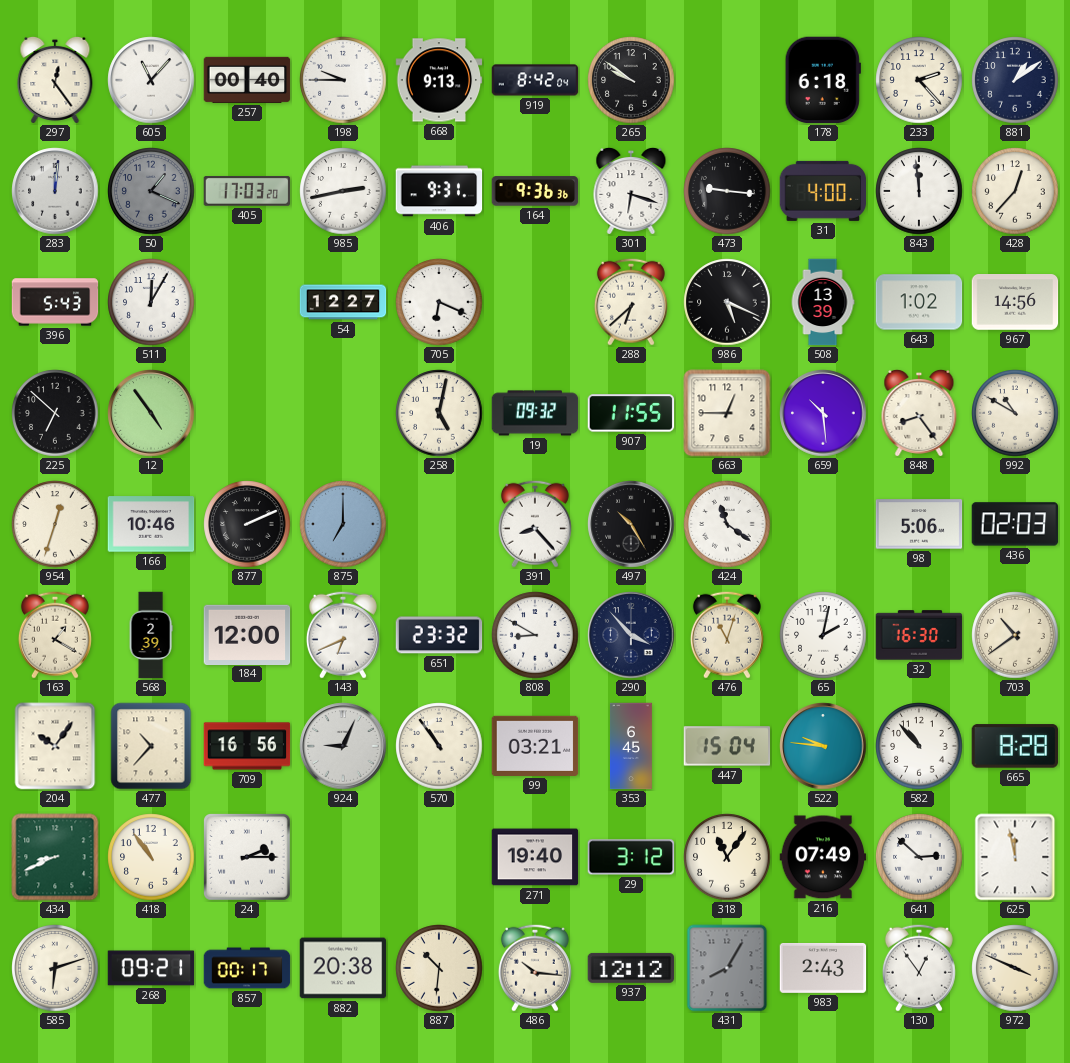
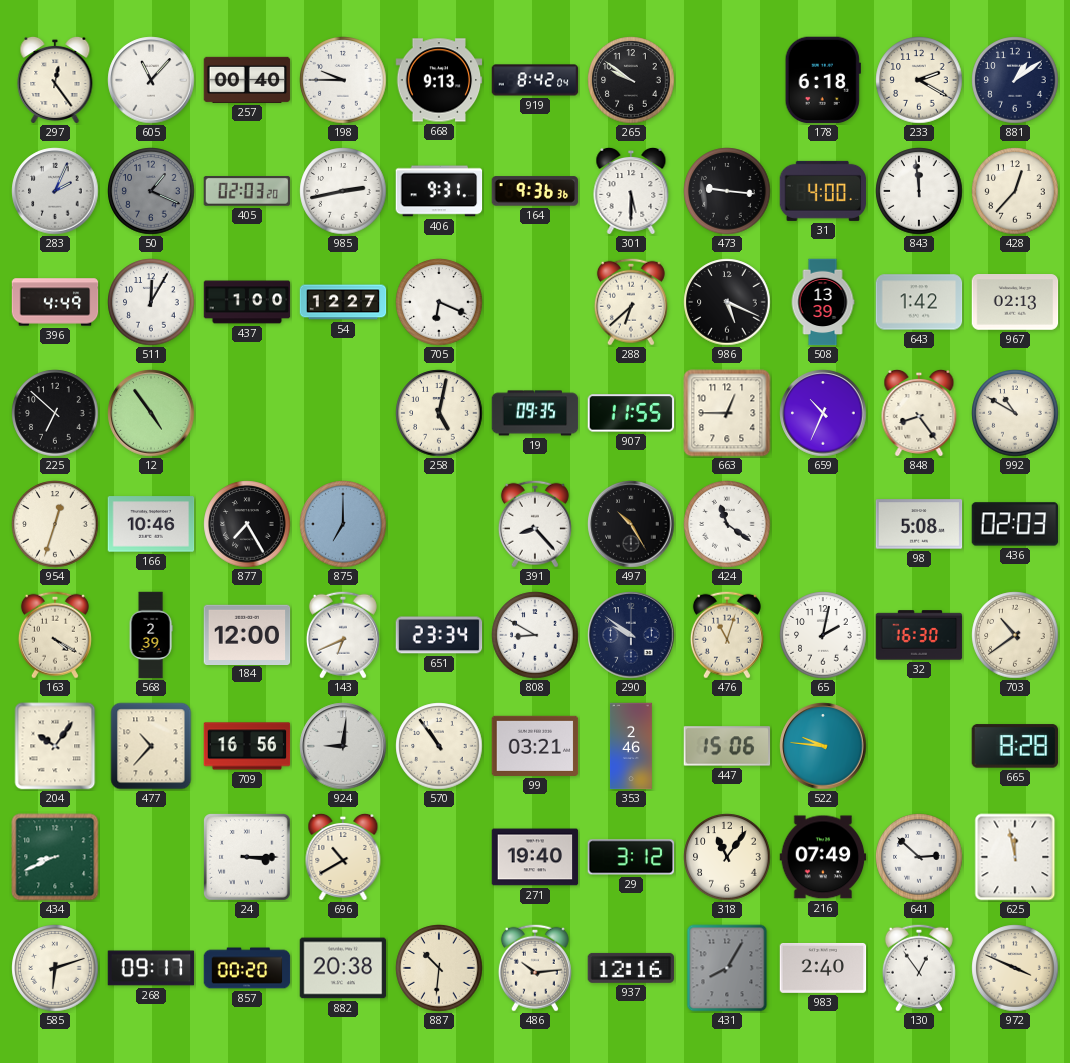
233: 2:23 -> 2:20
283: 12:01 -> 2:04
405: 17:03 -> 02:03
301: 6:18 -> 5:30
396: 5:43 -> 4:49
437: none -> 1:00
643: 1:02 -> 1:42
967: 14:56 -> 02:13
19: 09:32 -> 09:35
659: 10:29 -> 10:34
877: 2:11 -> 7:25
98: 5:06 -> 5:08
163: 1:20 -> 4:20
651: 23:32 -> 23:34
290: 3:53 -> 9:51
924: 9:04 -> 9:01
353: 6:45 -> 2:46
447: 15:04 -> 15:06
582: 10:53 -> none
418: 10:54 -> none
24: 2:15 -> 3:15
696: none -> 10:40
268: 09:21 -> 09:17
857: 00:17 -> 00:20
486: 10:16 -> 10:14
937: 12:12 -> 12:16
983: 2:43 -> 2:40
